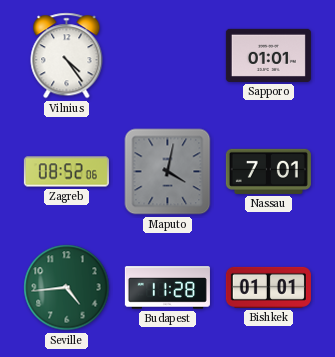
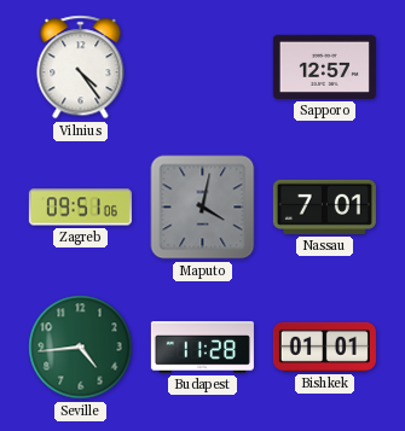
Sapporo: 01:01 -> 12:57
Zagreb: 08:52 -> 09:51
